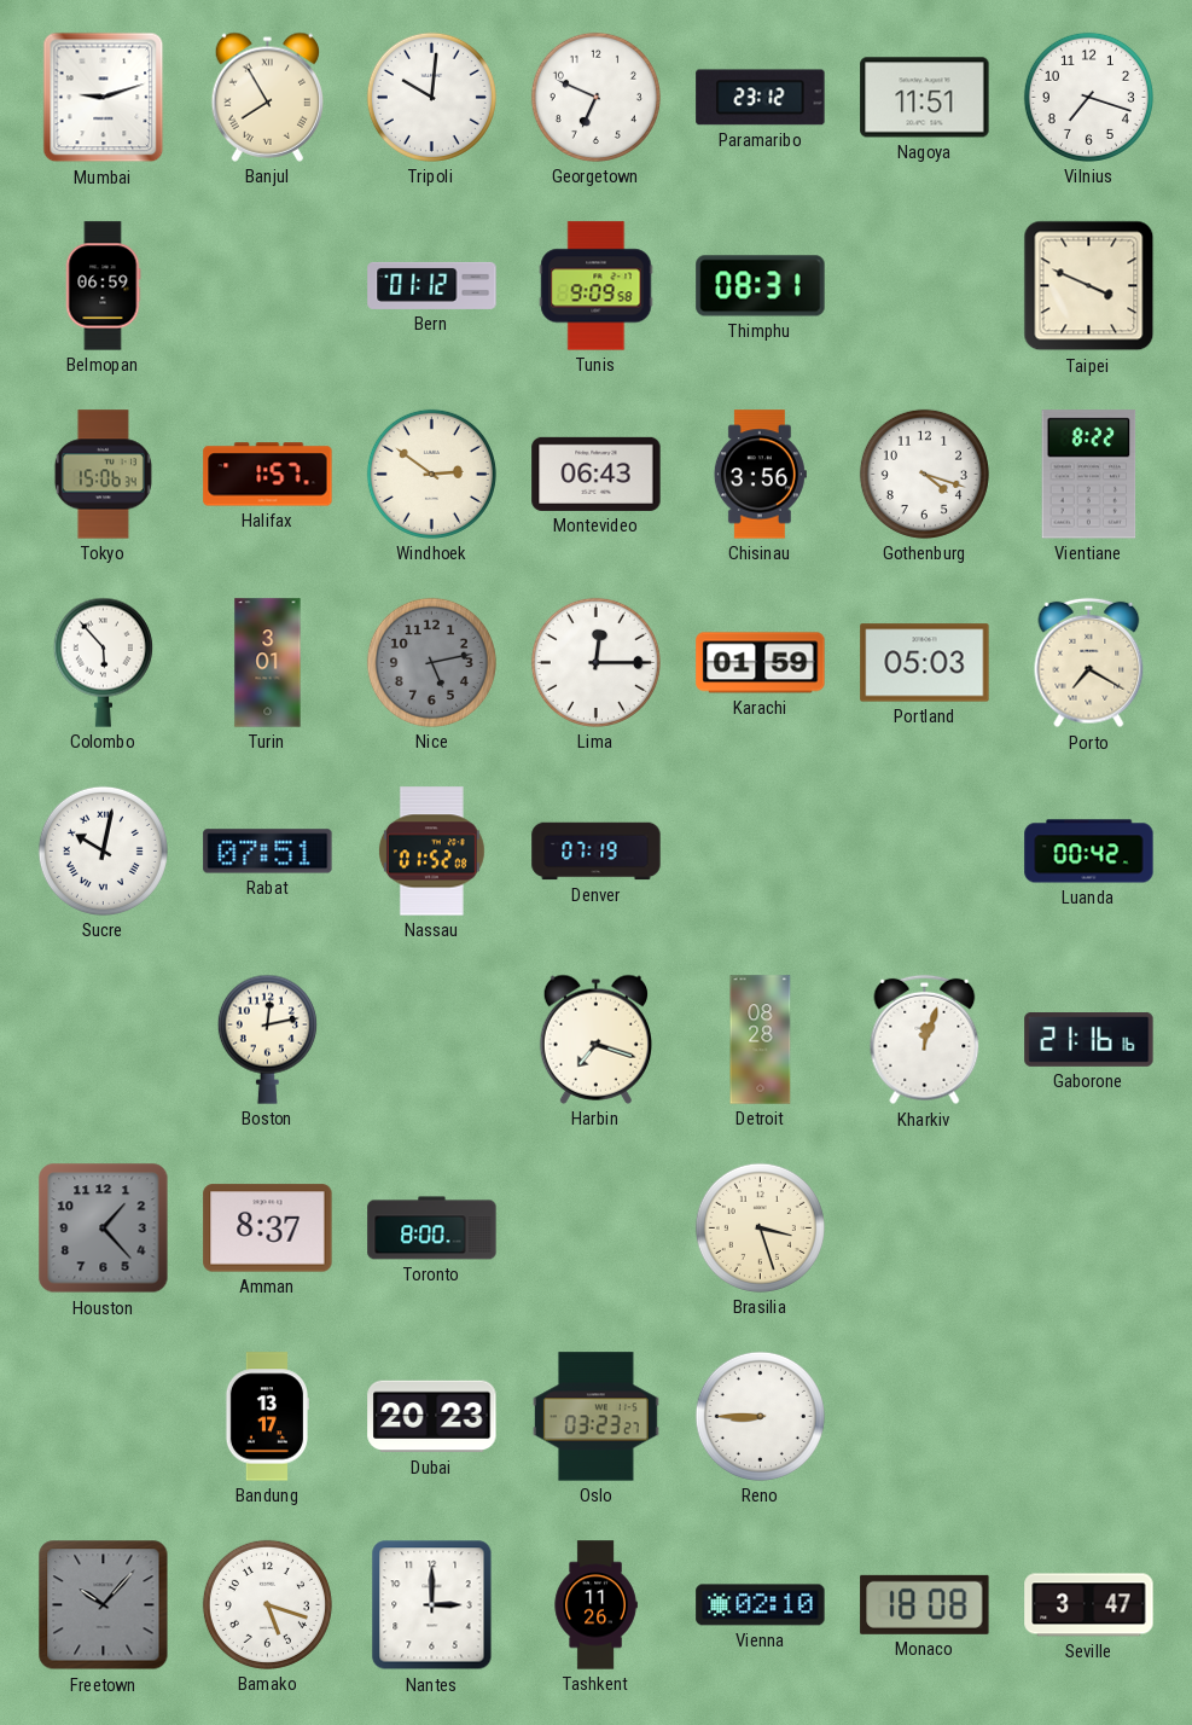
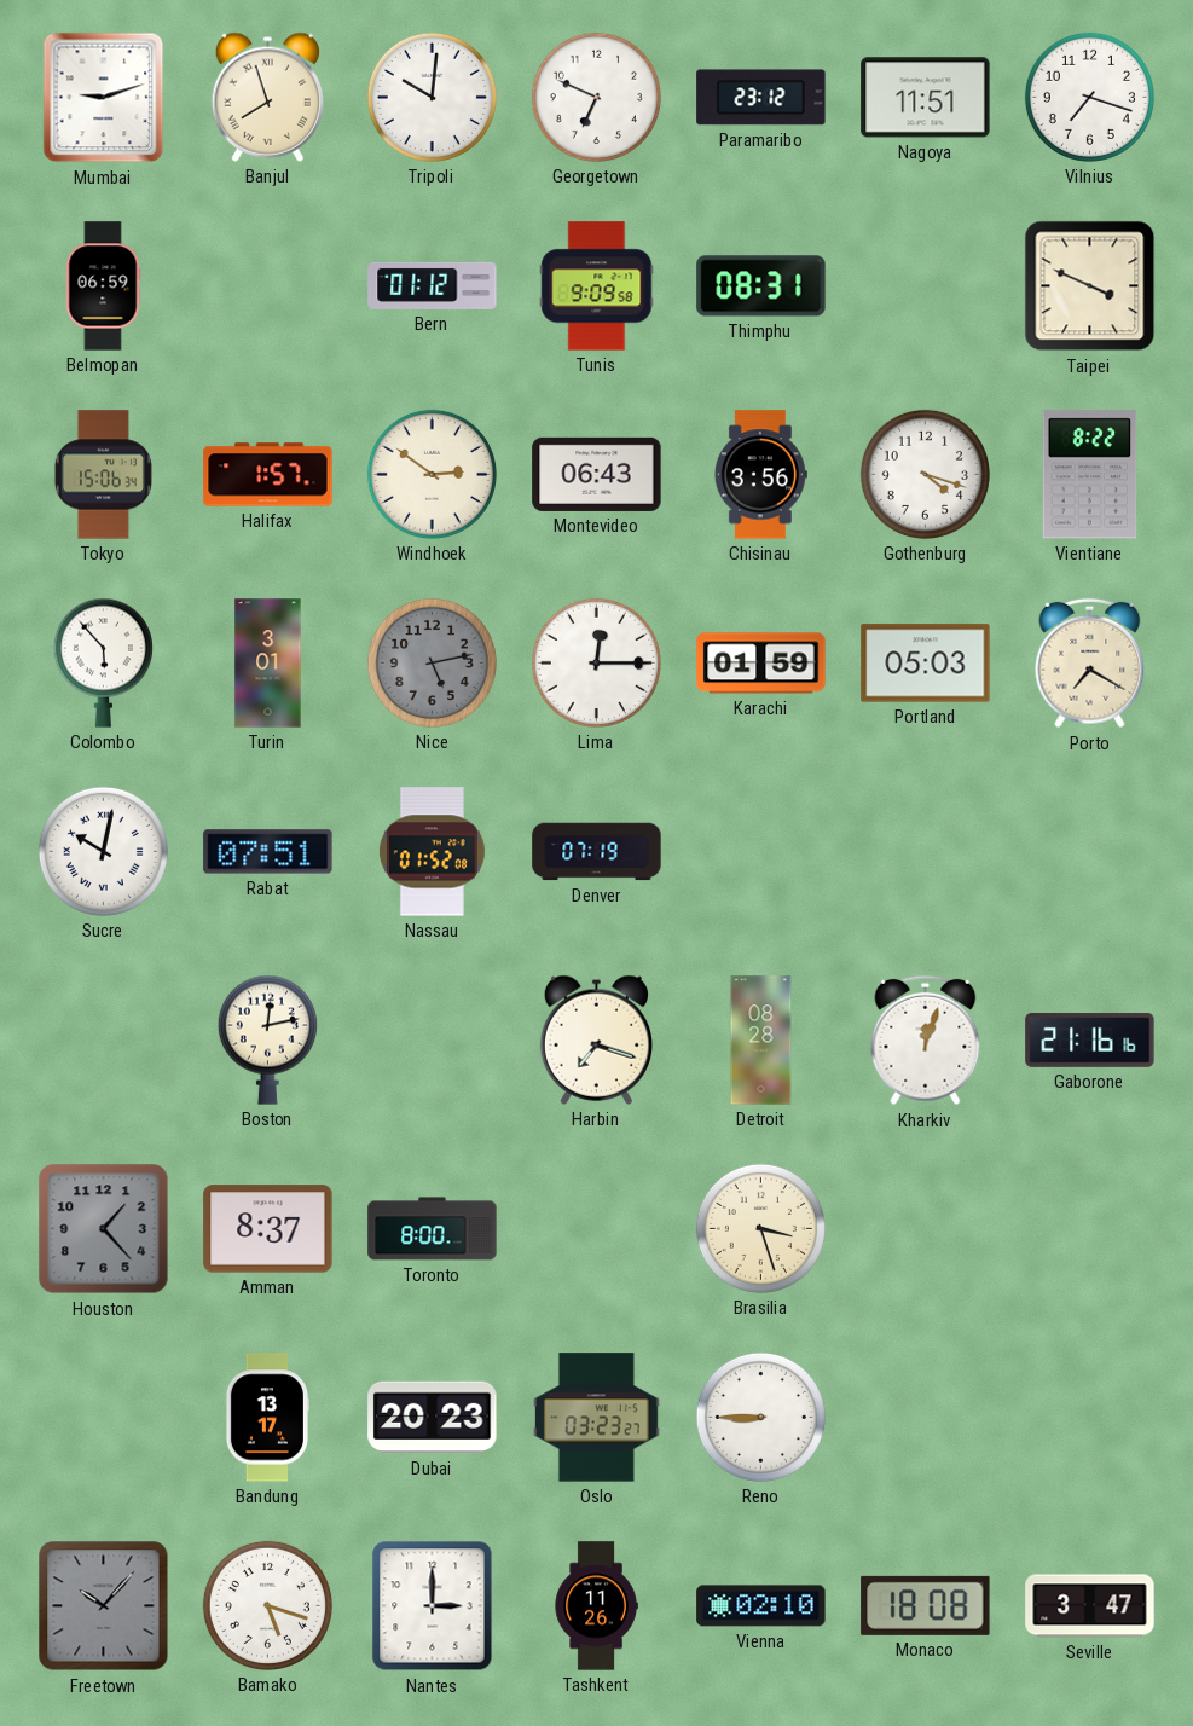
Banjul: 7:55 -> 7:57
Luanda: 00:42 -> none
